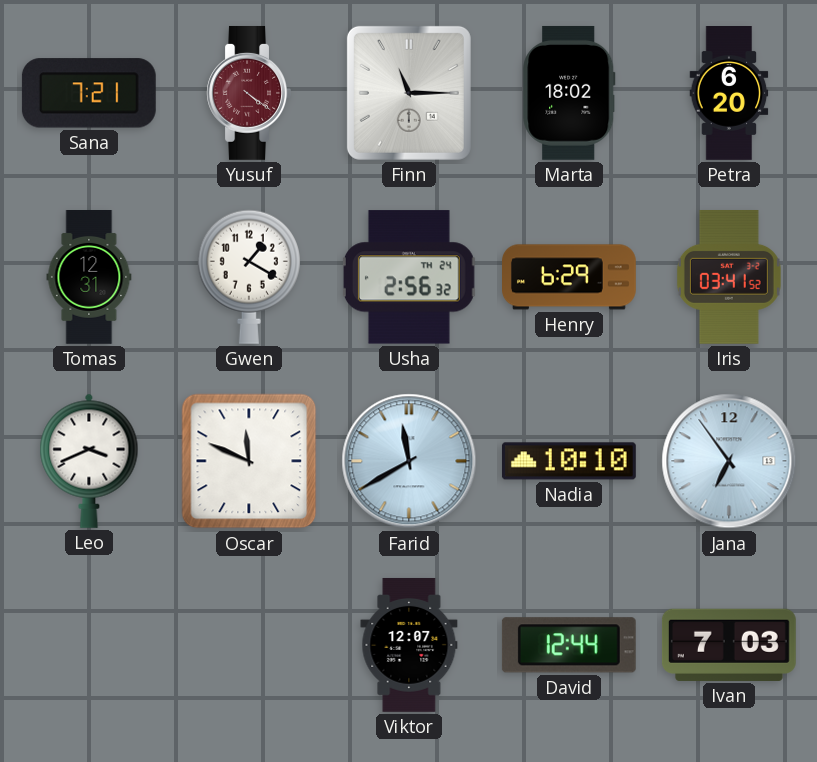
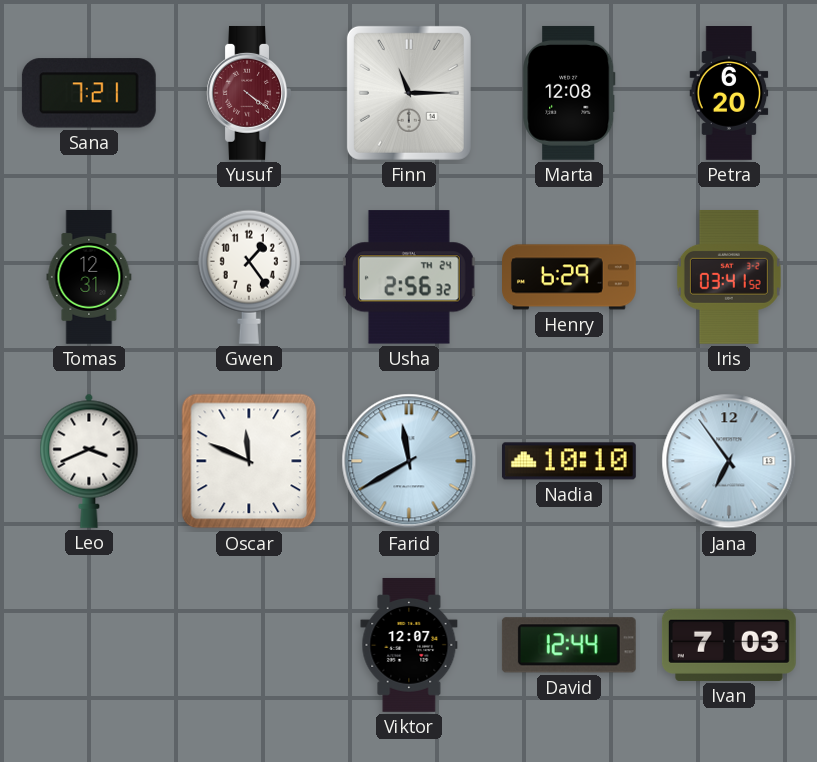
Marta: 18:02 -> 12:08
Gwen: 1:20 -> 1:24
